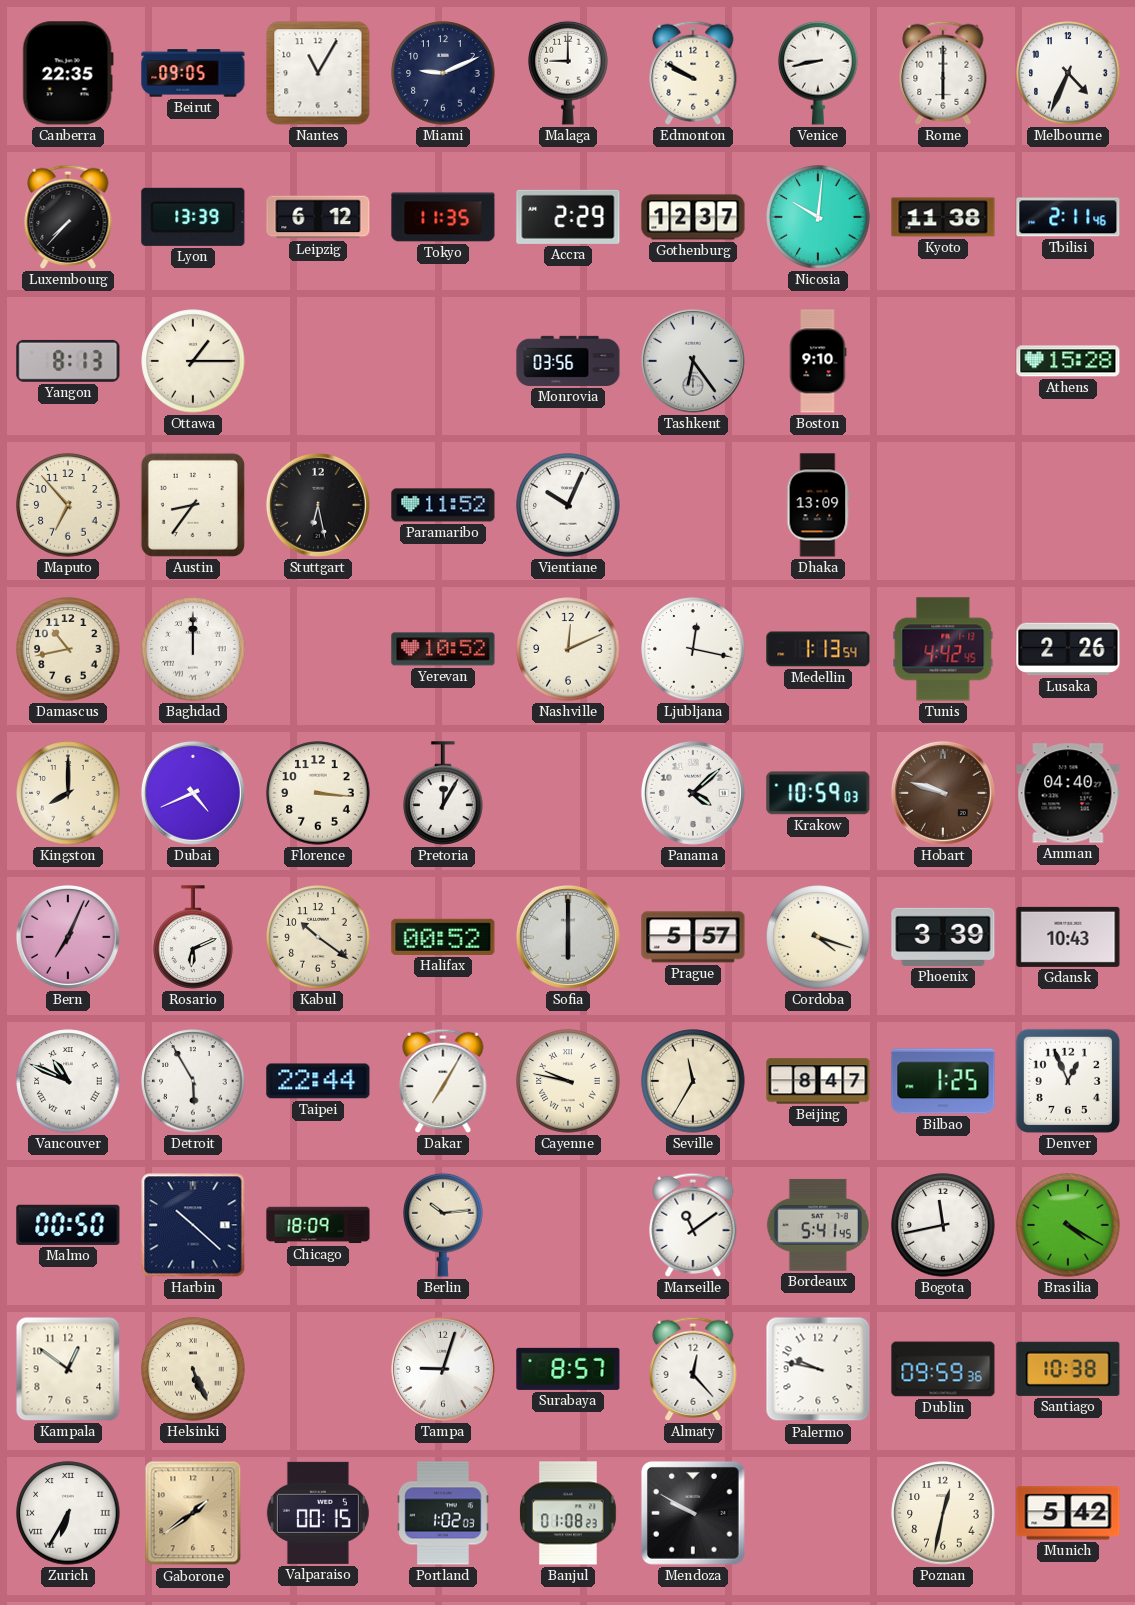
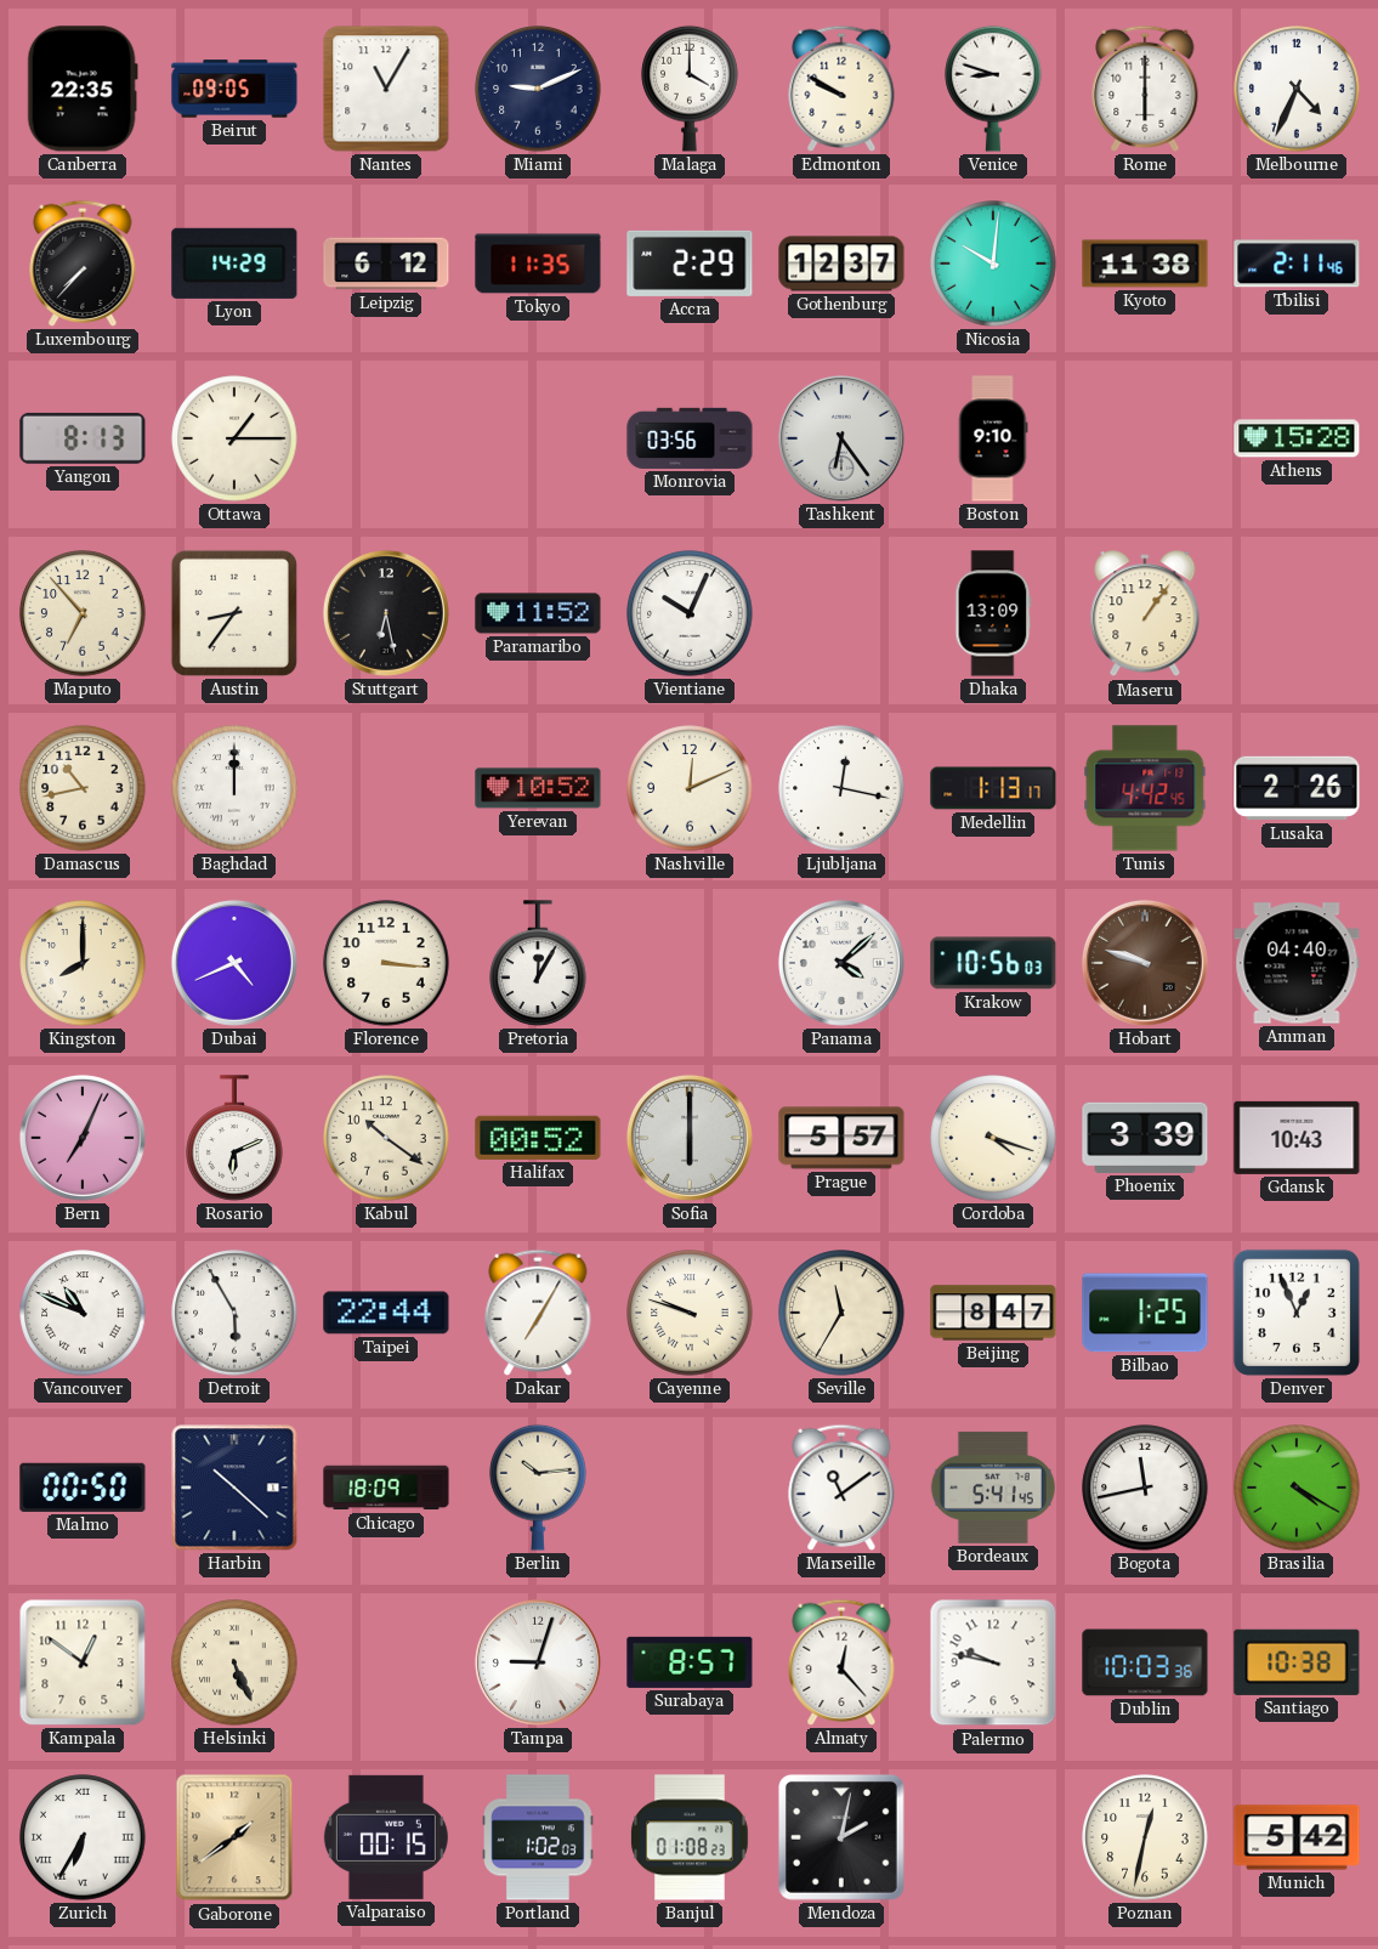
Malaga: 9:00 -> 4:00
Venice: 8:43 -> 8:48
Lyon: 13:39 -> 14:29
Maseru: none -> 1:06
Medellin: 1:13:54 -> 1:13:17
Krakow: 10:59 -> 10:56
Cayenne: 9:47 -> 9:48
Dublin: 09:59 -> 10:03
Mendoza: 9:50 -> 2:02
